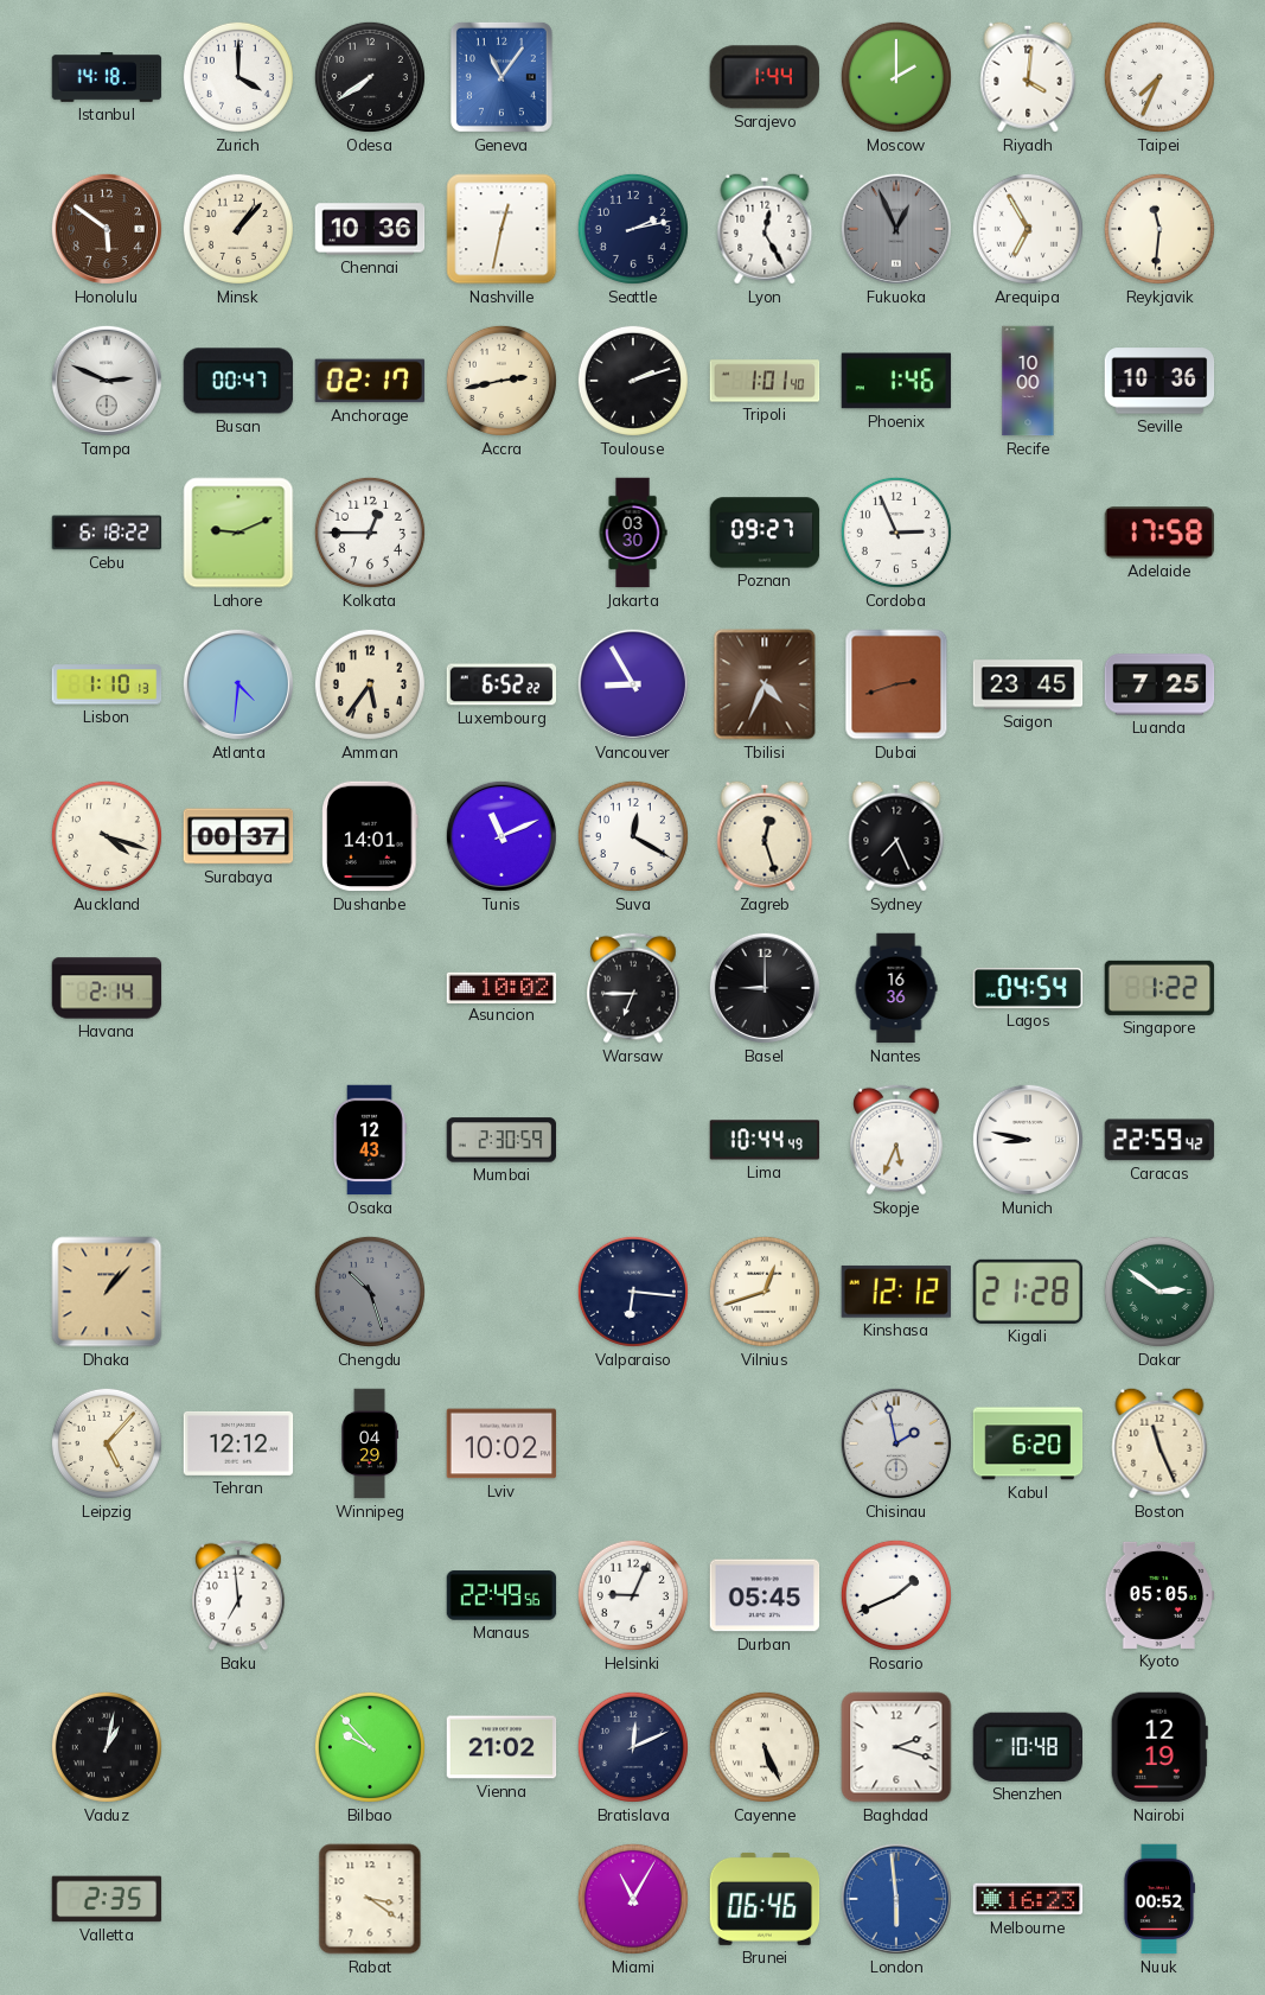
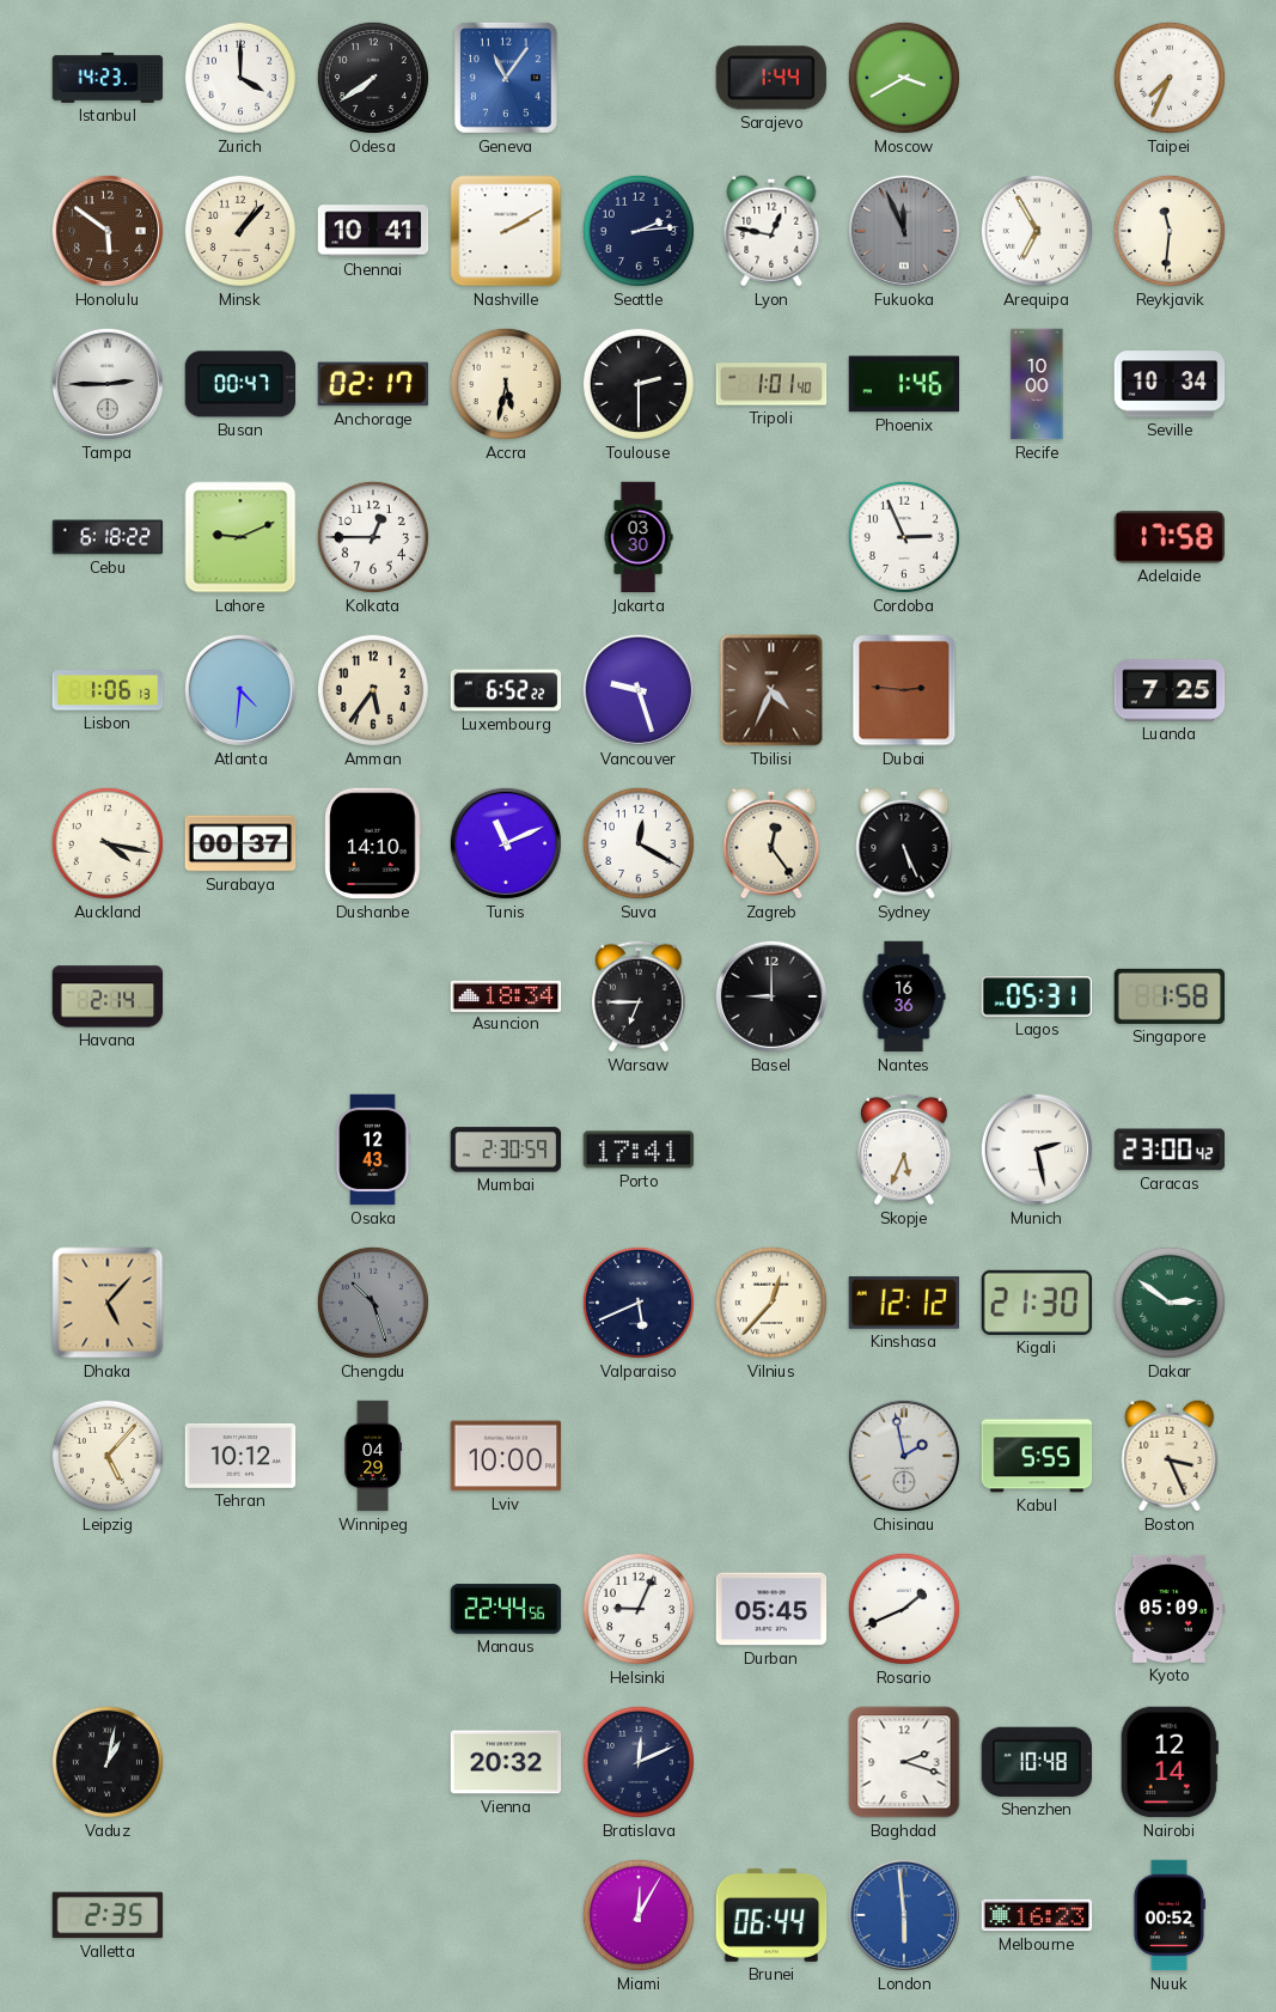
Istanbul: 14:18 -> 14:23
Moscow: 2:00 -> 3:40
Riyadh: 4:01 -> none
Chennai: 10:36 -> 10:41
Nashville: 12:32 -> 2:10
Seattle: 2:13 -> 2:14
Lyon: 12:25 -> 12:47
Fukuoka: 12:56 -> 11:56
Tampa: 2:49 -> 2:45
Accra: 2:43 -> 5:32
Toulouse: 2:12 -> 2:30
Seville: 10:36 -> 10:34
Poznan: 09:27 -> none
Lisbon: 1:10 -> 1:06
Vancouver: 8:55 -> 9:27
Dubai: 2:42 -> 2:46
Saigon: 23:45 -> none
Auckland: 4:18 -> 4:17
Dushanbe: 14:01 -> 14:10
Zagreb: 12:27 -> 12:24
Sydney: 7:26 -> 5:26
Asuncion: 10:02 -> 18:34
Lagos: 04:54 -> 05:31
Singapore: 1:22 -> 1:58
Porto: none -> 17:41
Lima: 10:44 -> none
Munich: 8:47 -> 2:28
Caracas: 22:59 -> 23:00
Dhaka: 1:07 -> 5:07
Valparaiso: 6:16 -> 5:41
Vilnius: 12:42 -> 12:37
Kigali: 21:28 -> 21:30
Tehran: 12:12 -> 10:12
Lviv: 10:02 -> 10:00
Kabul: 6:20 -> 5:55
Boston: 11:26 -> 3:26
Baku: 6:59 -> none
Manaus: 22:49 -> 22:44
Kyoto: 05:05 -> 05:09
Bilbao: 9:53 -> none
Vienna: 21:02 -> 20:32
Cayenne: 5:26 -> none
Nairobi: 12:19 -> 12:14
Rabat: 3:21 -> none
Miami: 11:05 -> 12:05
Brunei: 06:46 -> 06:44
